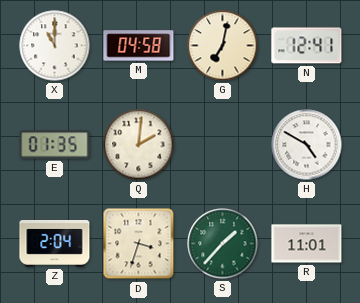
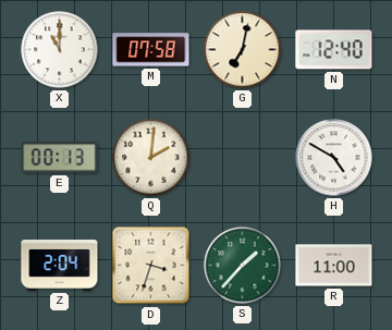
M: 04:58 -> 07:58
N: 12:41 -> 12:40
E: 01:35 -> 00:13
R: 11:01 -> 11:00
